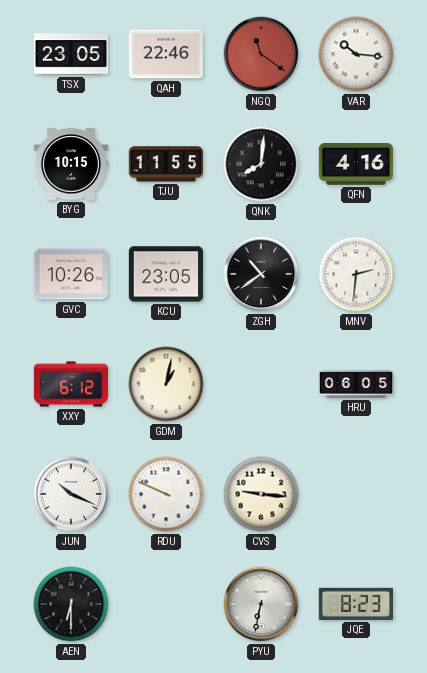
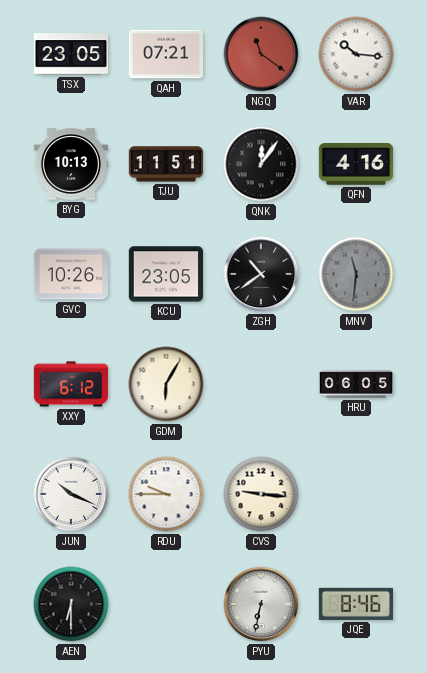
QAH: 22:46 -> 07:21
BYG: 10:15 -> 10:13
TJU: 11:55 -> 11:51
QNK: 8:01 -> 12:06
MNV: 2:31 -> 11:31
MNV dial: white -> grey
GDM: 1:02 -> 6:05
RDU: 9:49 -> 9:45
JQE: 8:23 -> 8:46
